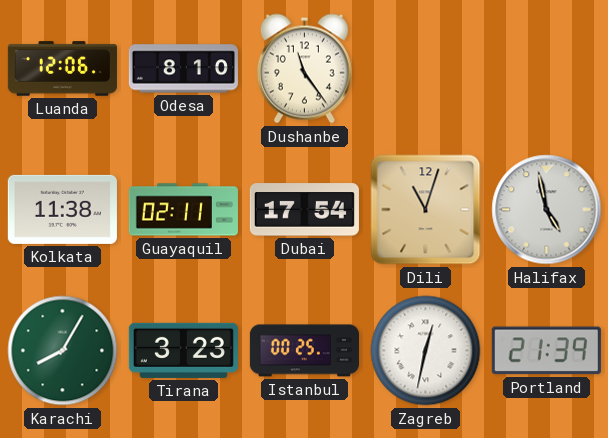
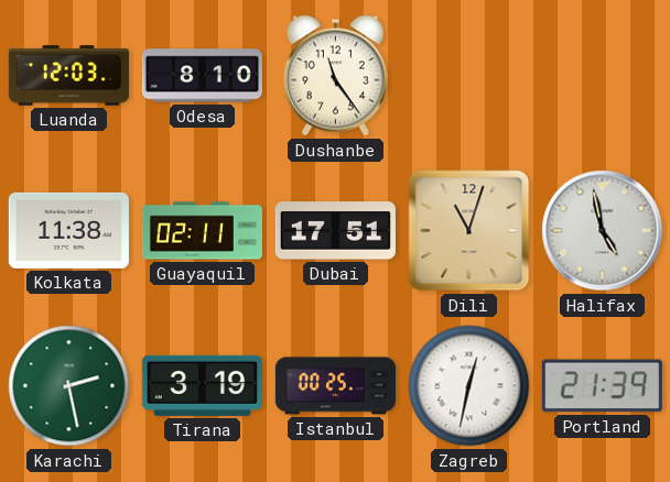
Luanda: 12:06 -> 12:03
Dubai: 17:54 -> 17:51
Karachi: 8:05 -> 2:28
Tirana: 3:23 -> 3:19
